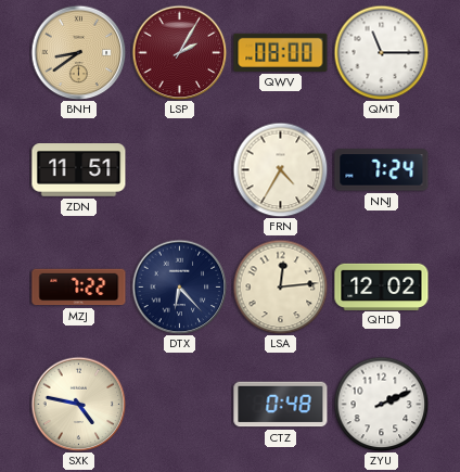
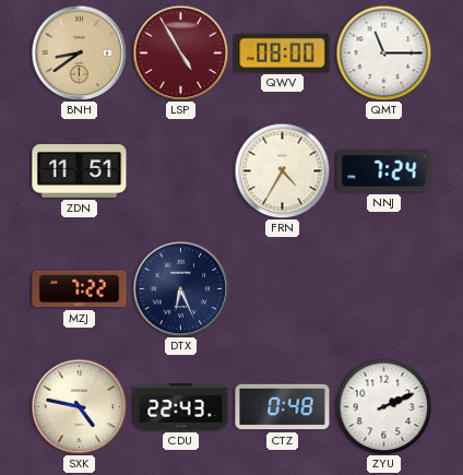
LSP: 2:05 -> 4:55
DTX: 6:23 -> 6:26
LSA: 12:14 -> none
QHD: 12:02 -> none
CDU: none -> 22:43
